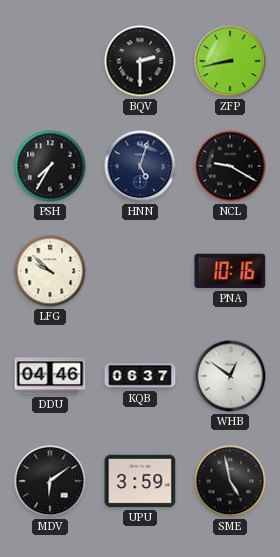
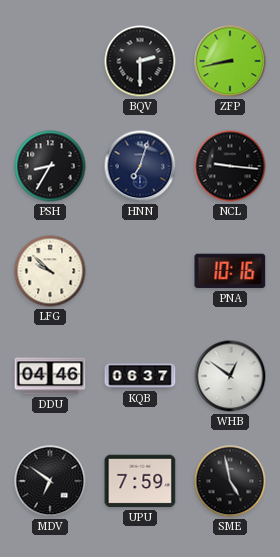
PSH: 7:35 -> 8:35
HNN: 5:03 -> 7:03
NCL: 9:20 -> 9:16
MDV: 6:09 -> 6:51
UPU: 3:59 -> 7:59
